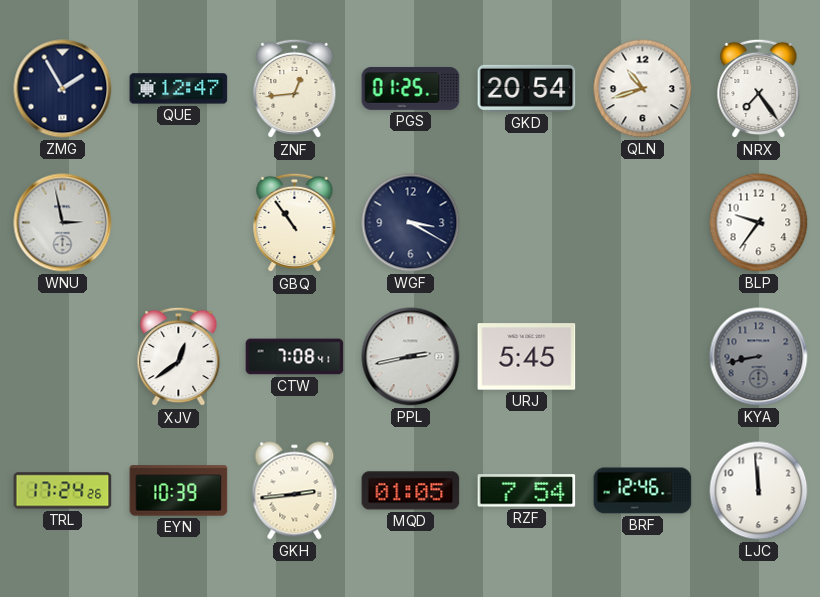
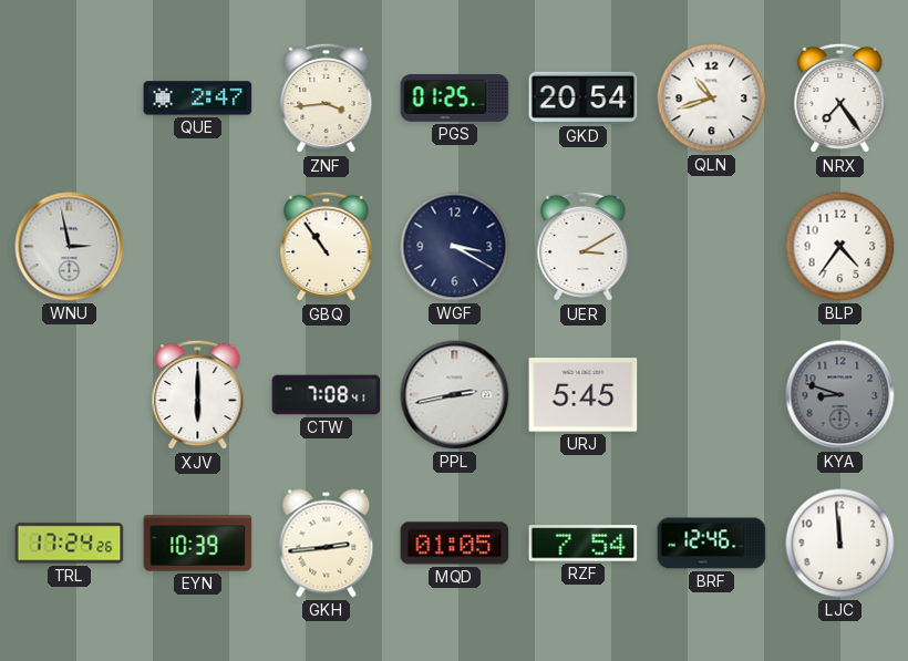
ZMG: 1:55 -> none
QUE: 12:47 -> 2:47
ZNF: 12:44 -> 3:44
UER: none -> 3:10
BLP: 9:36 -> 4:36
XJV: 12:39 -> 6:00
KYA: 8:43 -> 8:48
